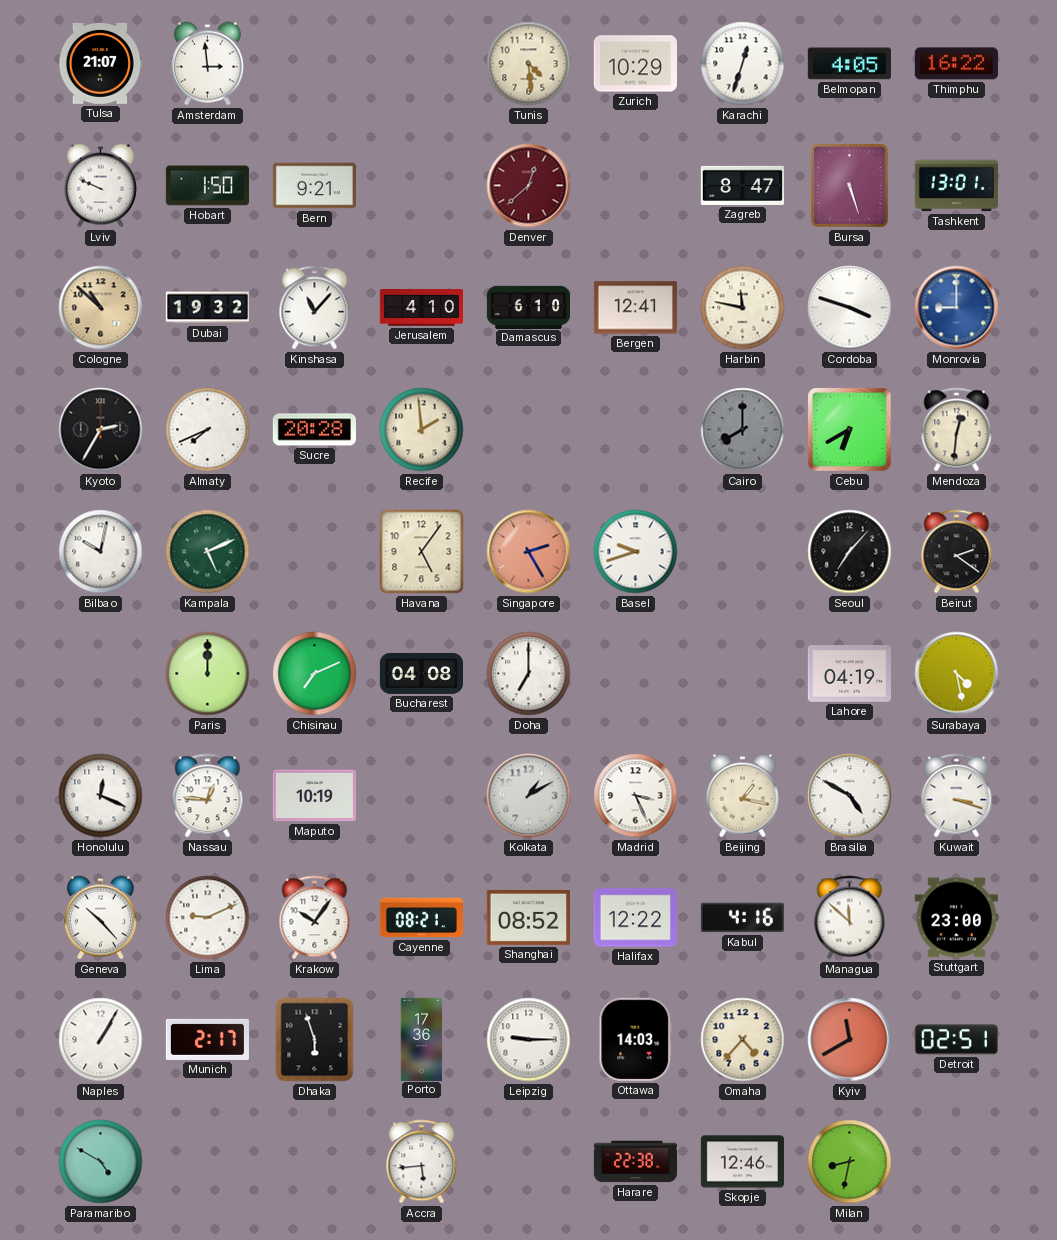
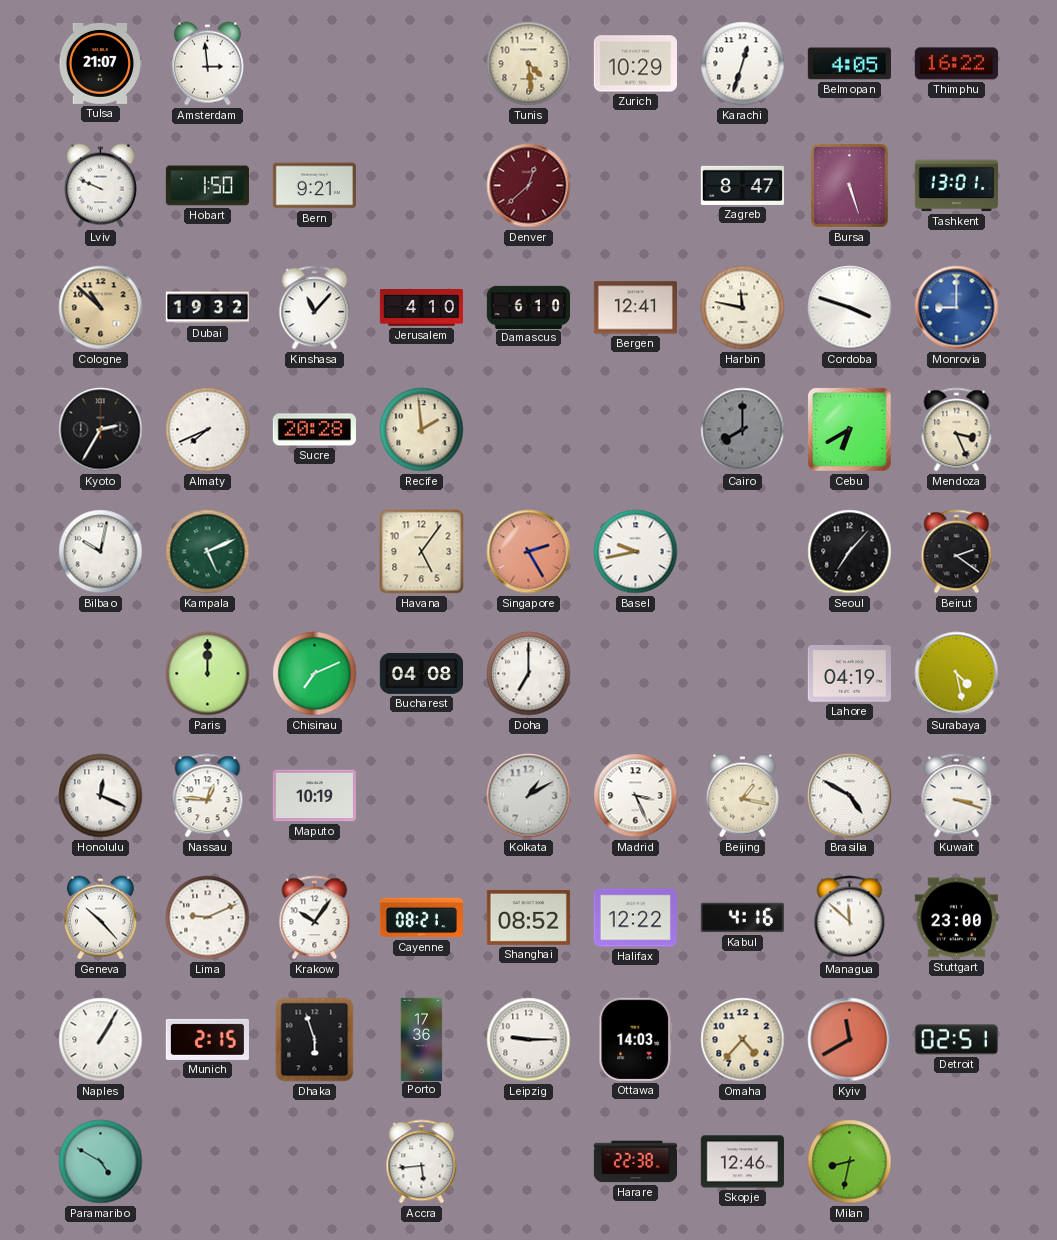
Mendoza: 12:31 -> 3:26
Basel: 9:42 -> 9:43
Munich: 2:17 -> 2:15
